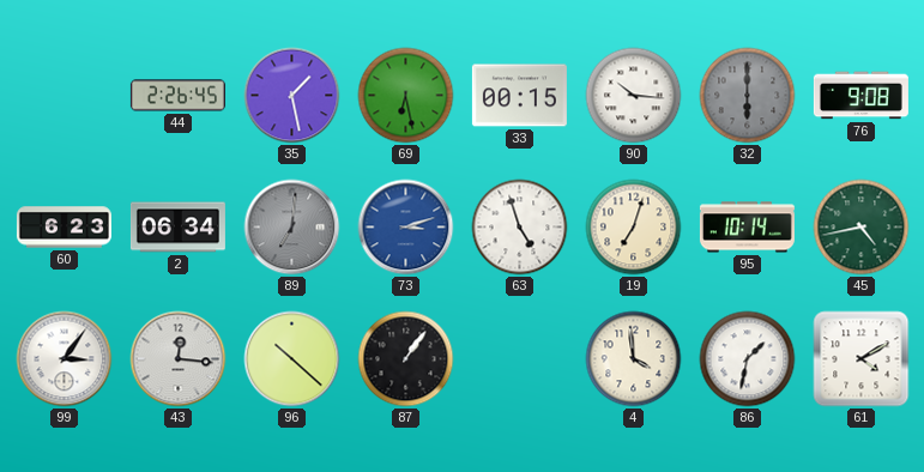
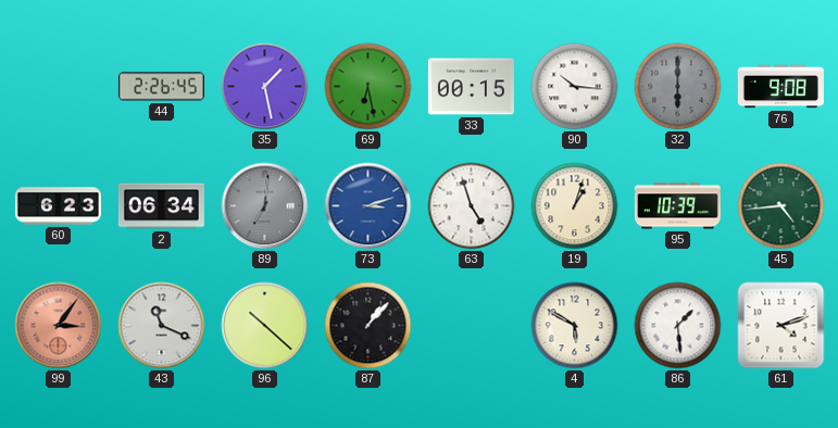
19: 7:03 -> 1:03
95: 10:14 -> 10:39
45: 4:43 -> 4:44
99 dial: white -> salmon
43: 12:16 -> 11:19
87: 1:06 -> 1:07
4: 3:59 -> 5:50
86: 1:32 -> 1:29
61: 4:10 -> 4:12
